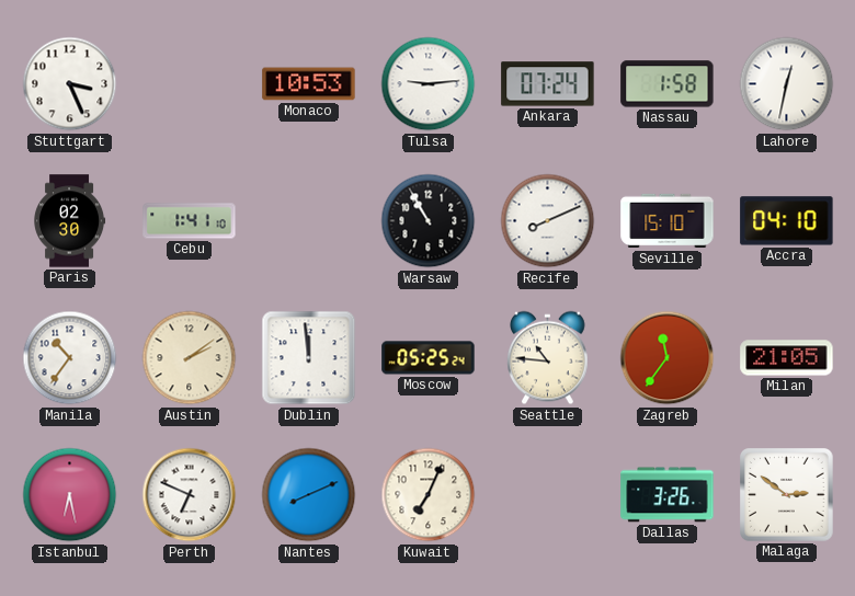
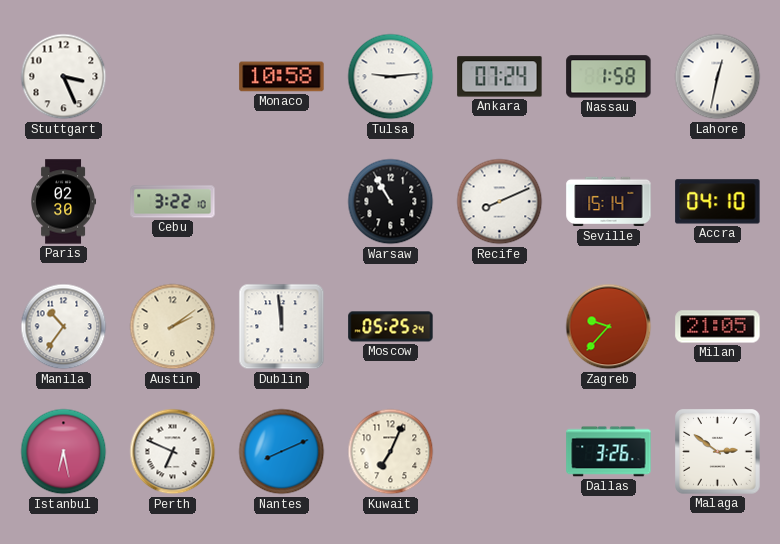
Monaco: 10:53 -> 10:58
Cebu: 1:41 -> 3:22
Seville: 15:10 -> 15:14
Seattle: 10:46 -> none
Zagreb: 11:36 -> 9:37
